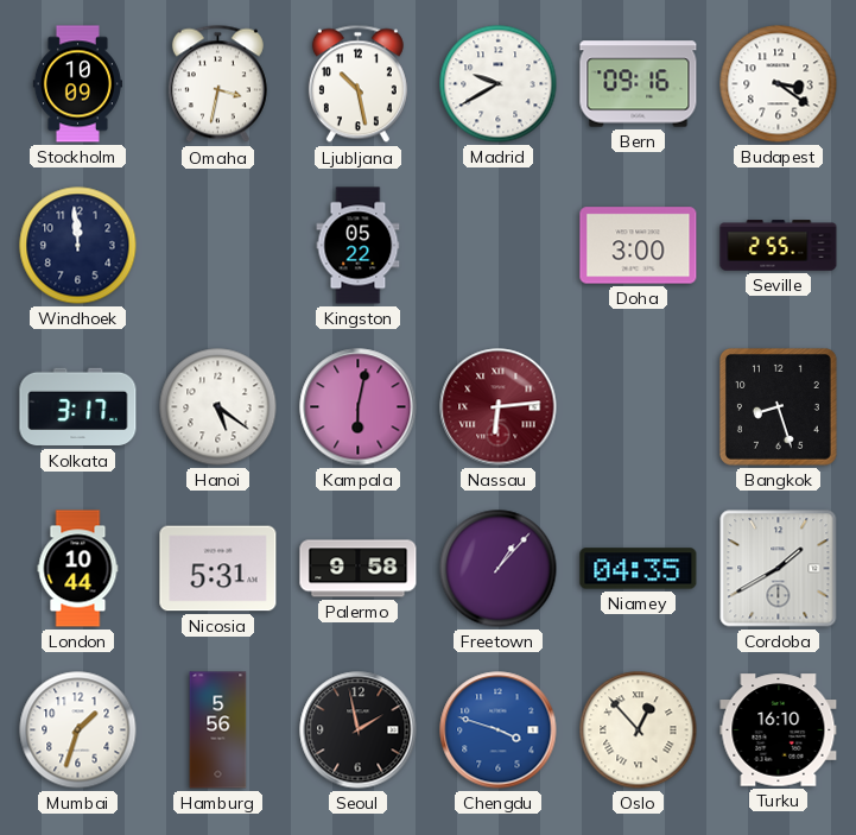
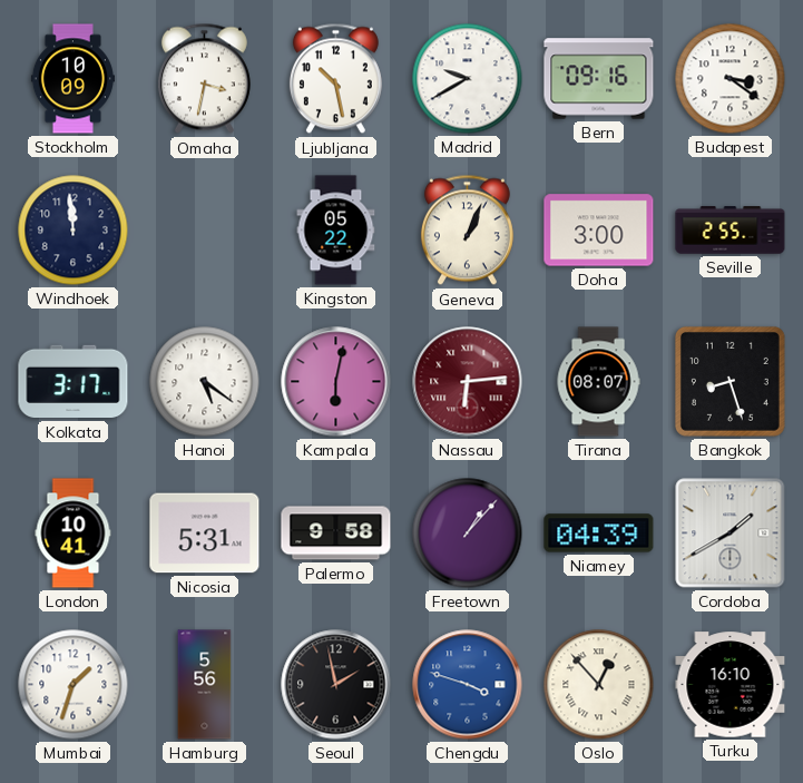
Geneva: none -> 1:04
Tirana: none -> 08:07
London: 10:44 -> 10:41
Niamey: 04:35 -> 04:39
